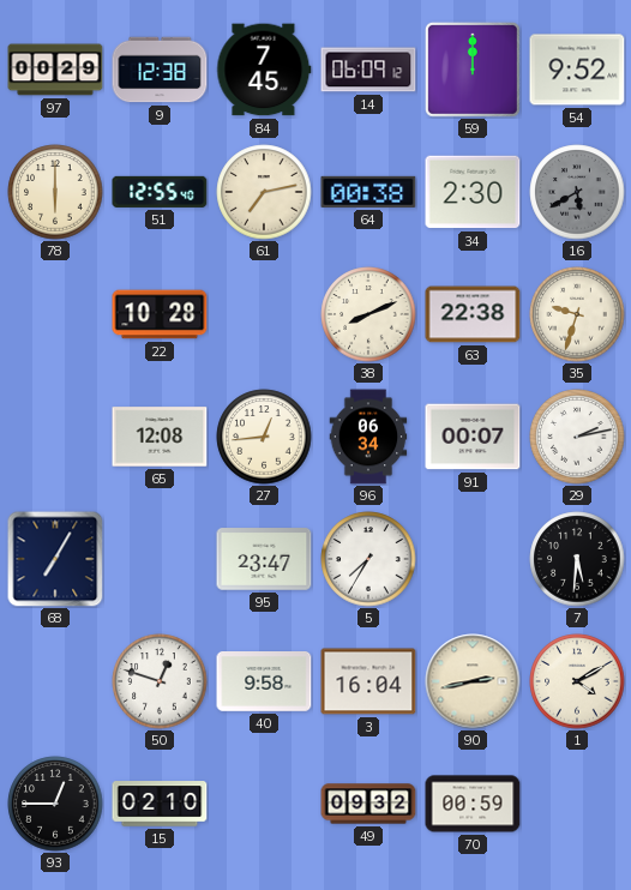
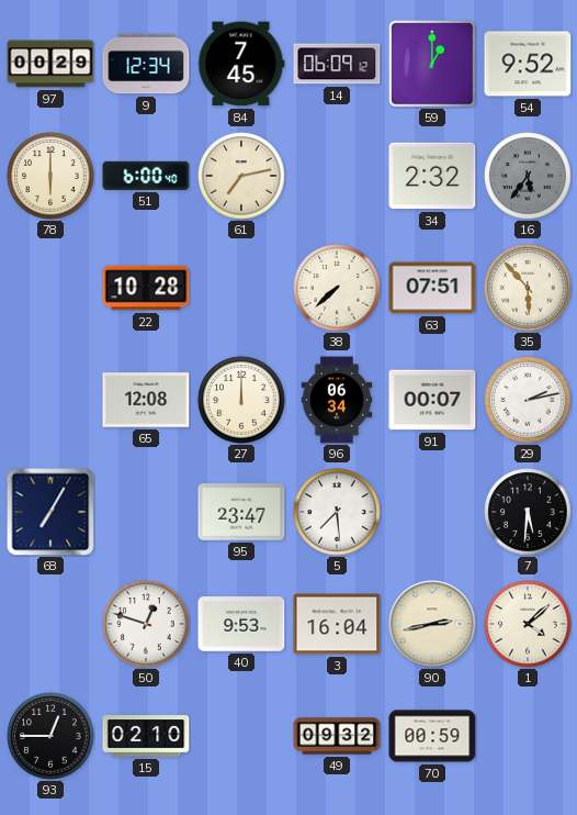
9: 12:38 -> 12:34
59: 12:00 -> 1:00
51: 12:55 -> 6:00
64: 00:38 -> none
34: 2:30 -> 2:32
16: 5:40 -> 5:36
38: 8:11 -> 7:38
63: 22:38 -> 07:51
35: 9:33 -> 5:53
27: 12:44 -> 12:00
5: 7:35 -> 7:29
40: 9:58 -> 9:53
1: 4:10 -> 4:08
